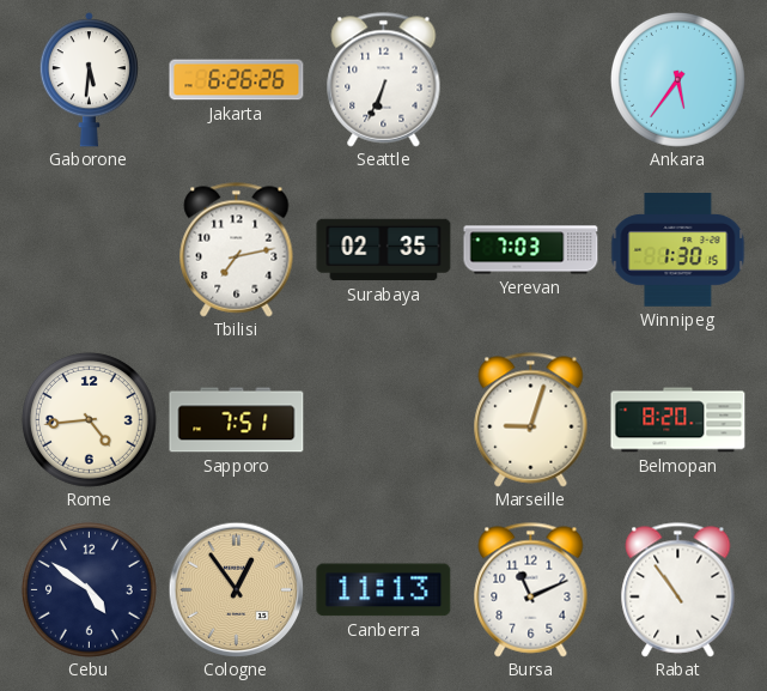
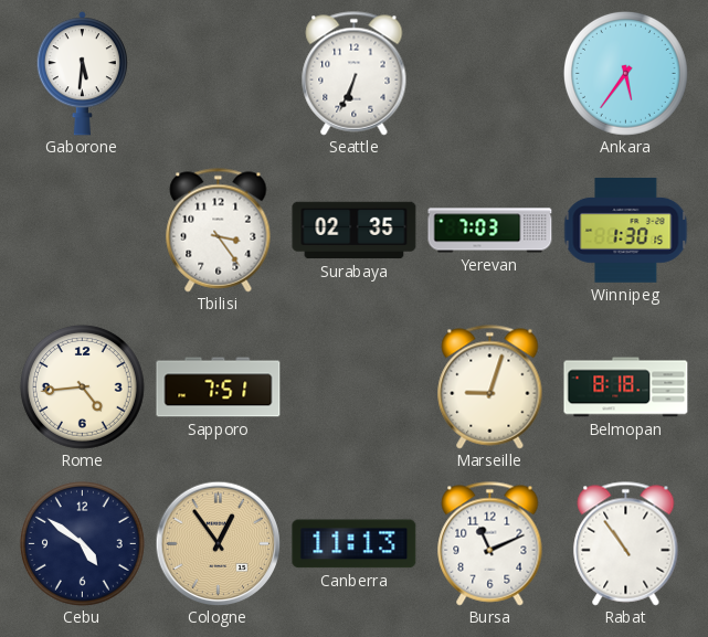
Jakarta: 6:26 -> none
Tbilisi: 7:13 -> 3:24
Belmopan: 8:20 -> 8:18
